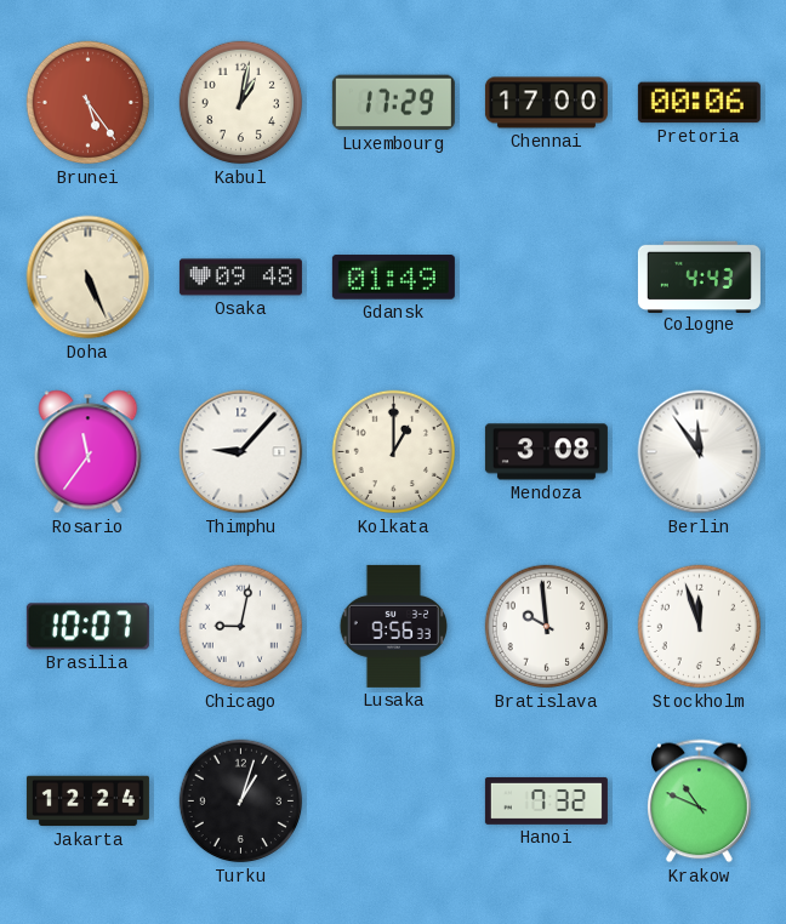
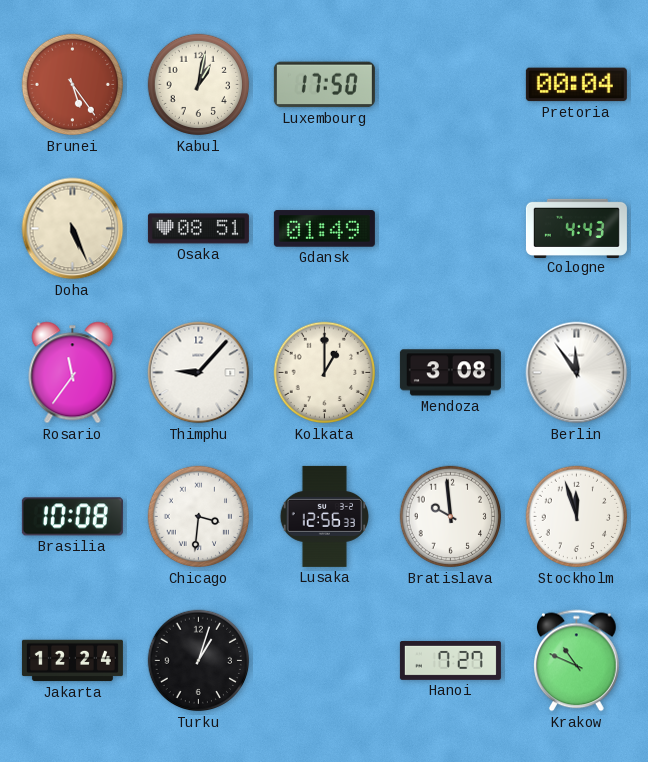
Luxembourg: 17:29 -> 17:50
Chennai: 17:00 -> none
Pretoria: 00:06 -> 00:04
Osaka: 09:48 -> 08:51
Brasilia: 10:07 -> 10:08
Chicago: 9:02 -> 3:31
Lusaka: 9:56 -> 12:56
Hanoi: 7:32 -> 7:27
